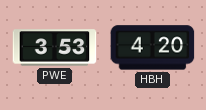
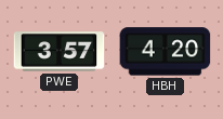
PWE: 3:53 -> 3:57
